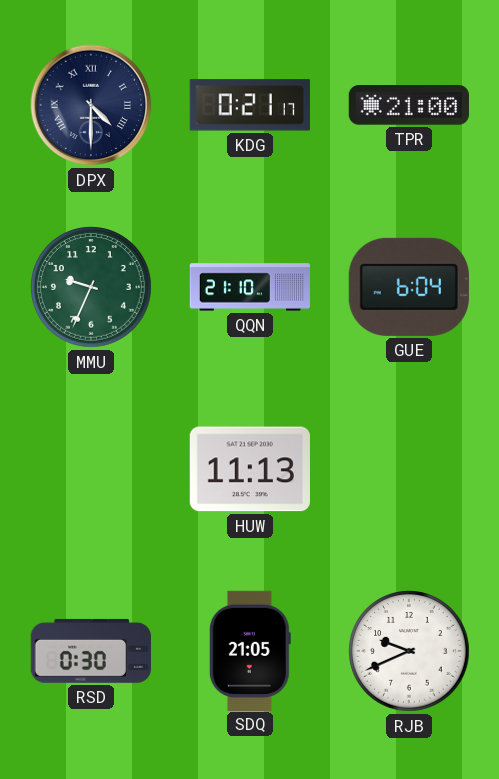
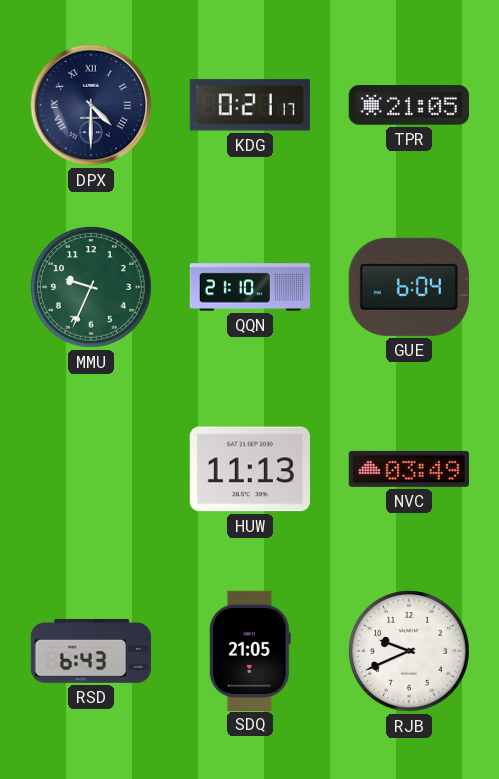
TPR: 21:00 -> 21:05
NVC: none -> 03:49
RSD: 0:30 -> 6:43
